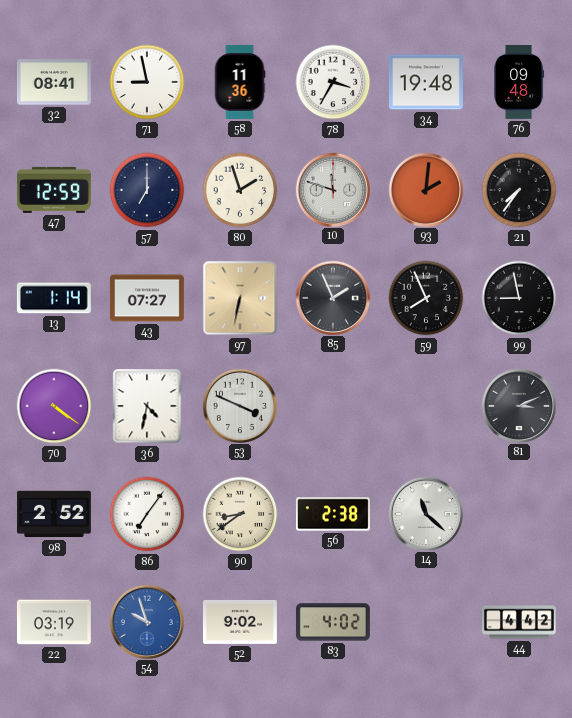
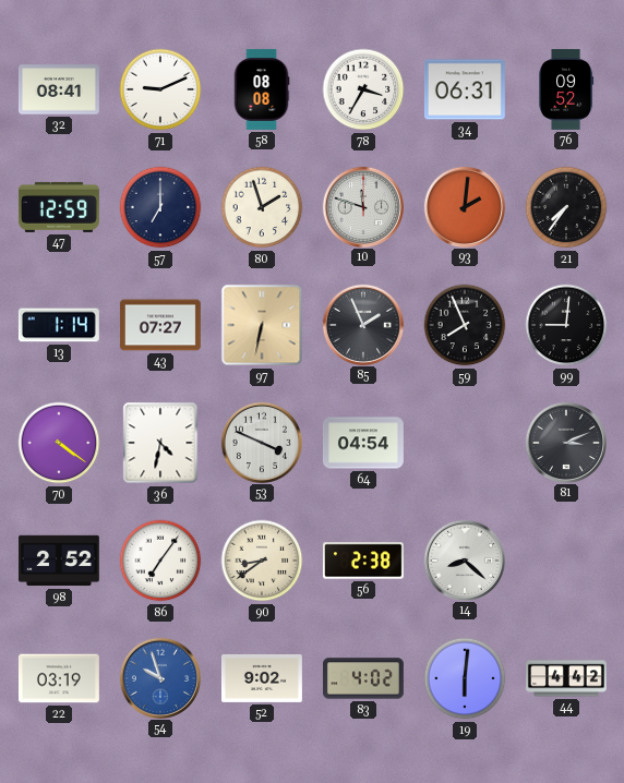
71: 8:58 -> 9:11
58: 11:36 -> 08:08
34: 19:48 -> 06:31
76: 09:48 -> 09:52
99: 8:58 -> 9:01
64: none -> 04:54
14: 11:22 -> 8:22
19: none -> 6:01
